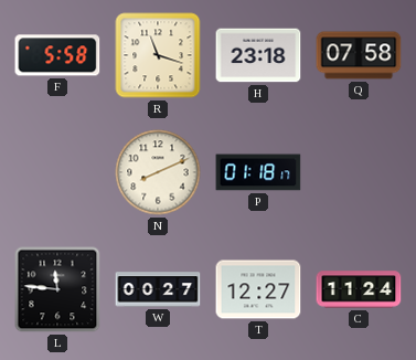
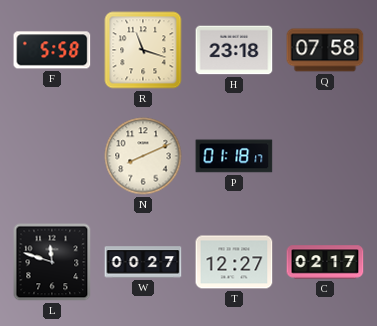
L: 11:46 -> 11:48
C: 11:24 -> 02:17
